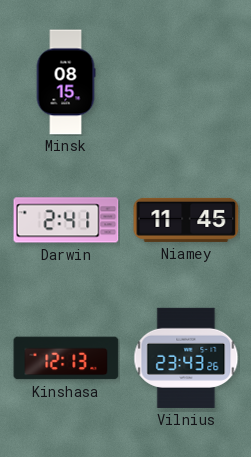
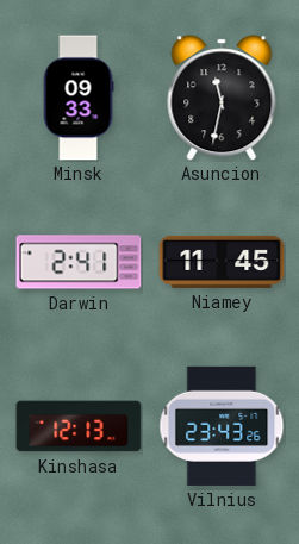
Minsk: 08:15 -> 09:33
Asuncion: none -> 11:32
